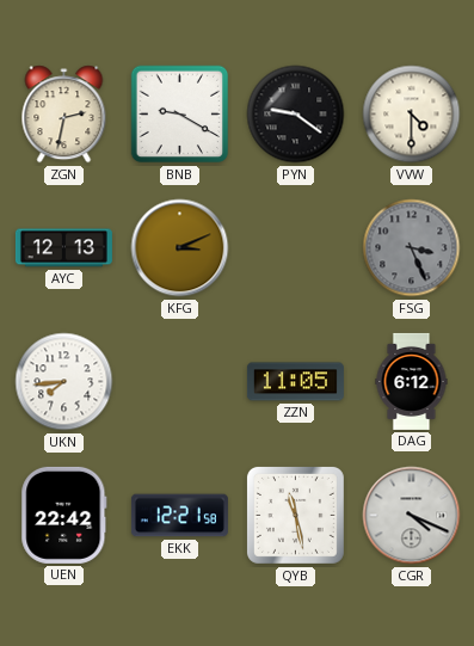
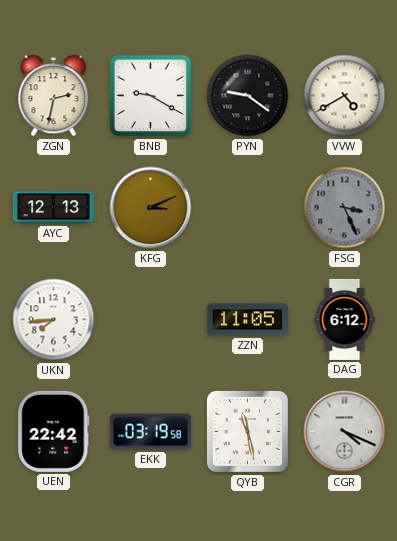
VVW: 4:30 -> 4:40
EKK: 12:21 -> 03:19
